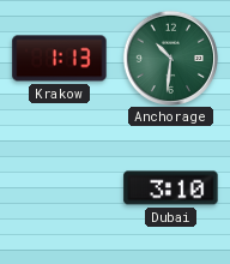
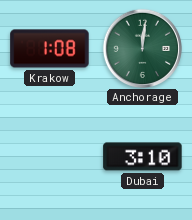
Krakow: 1:13 -> 1:08
Anchorage: 10:31 -> 12:01
